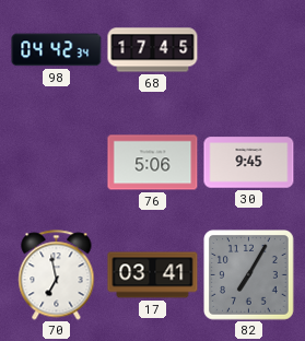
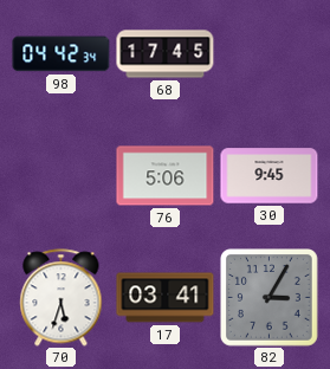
70: 6:58 -> 5:33
82: 7:05 -> 3:05
